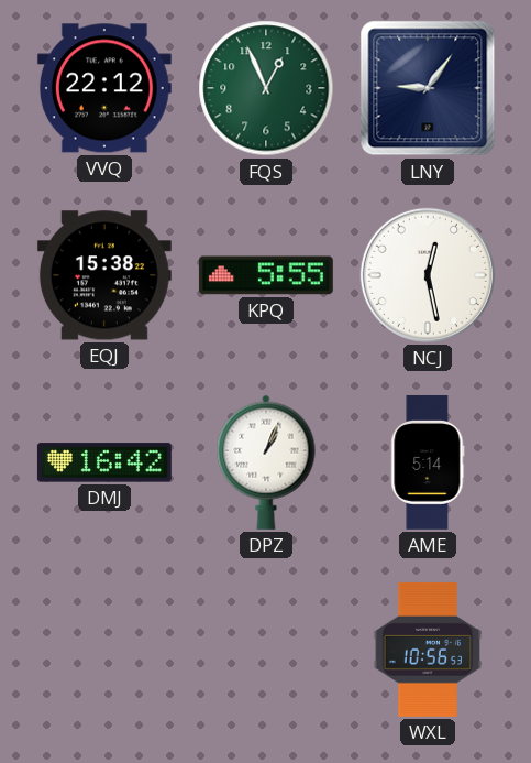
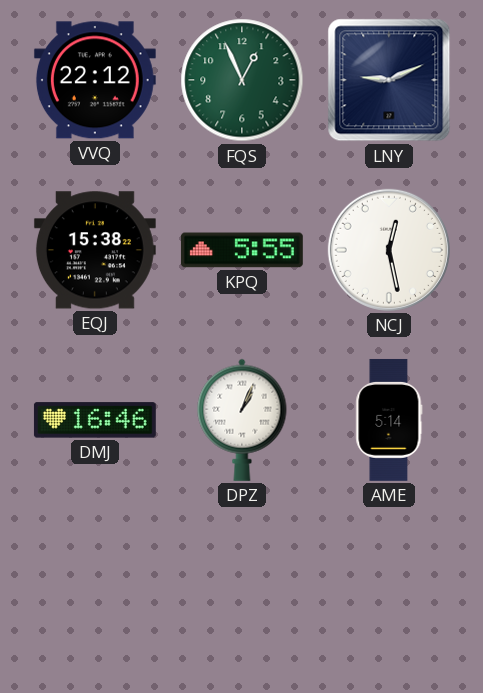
LNY: 9:06 -> 9:11
DMJ: 16:42 -> 16:46
WXL: 10:56 -> none
